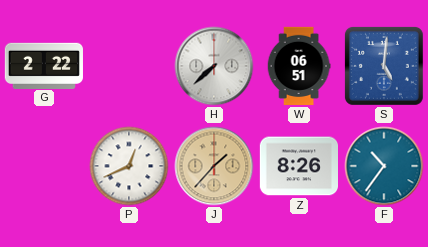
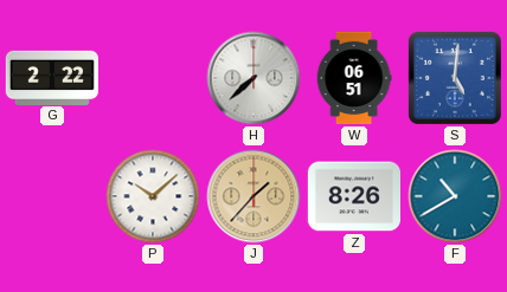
P: 12:41 -> 10:08
F: 10:36 -> 10:40
